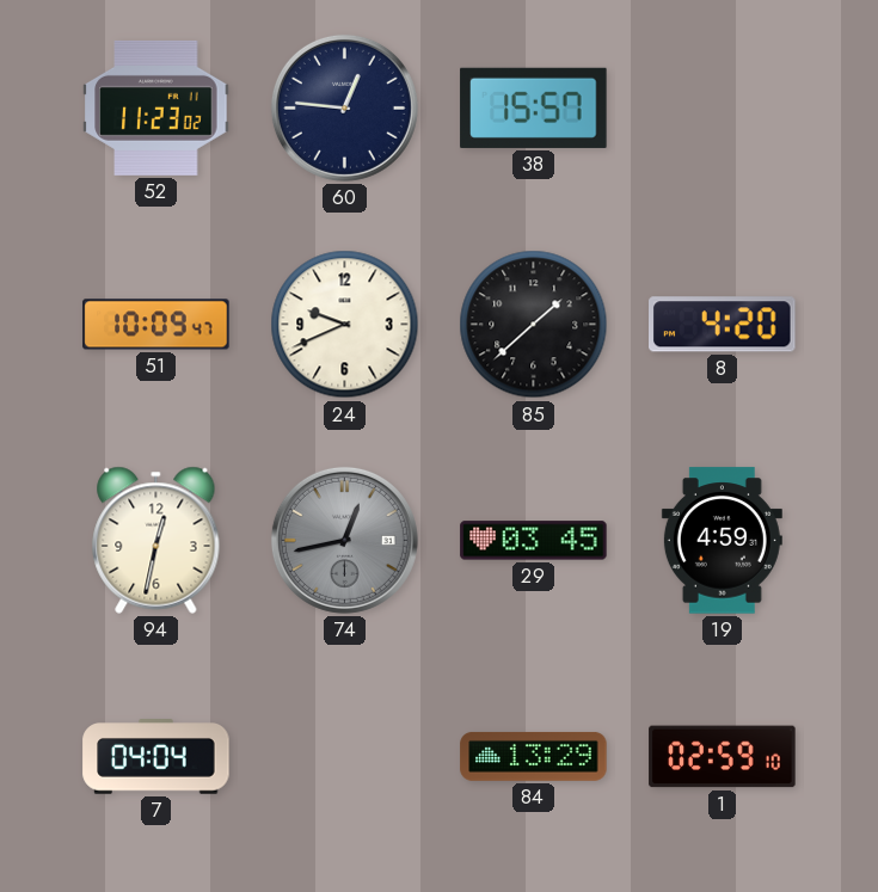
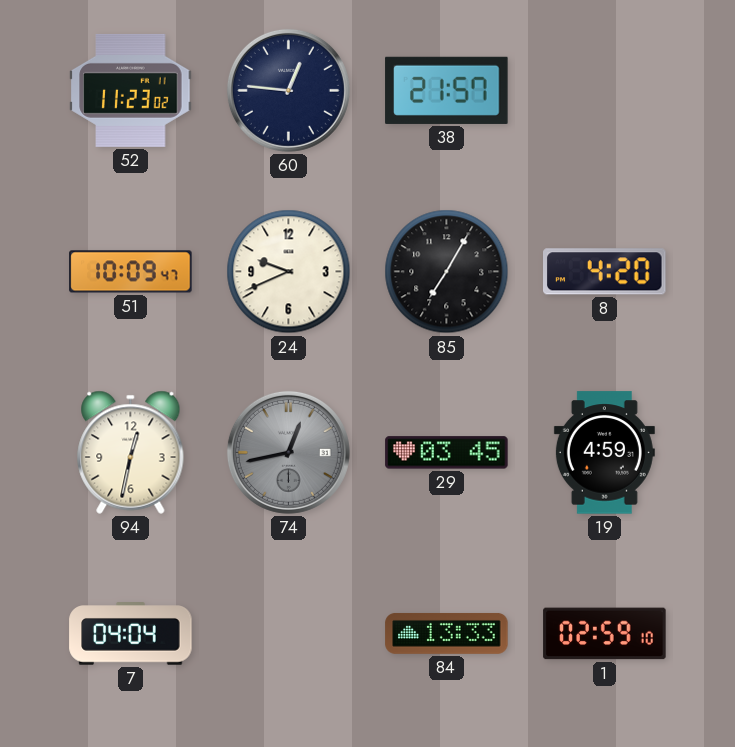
38: 15:57 -> 21:57
85: 1:38 -> 7:05
84: 13:29 -> 13:33
